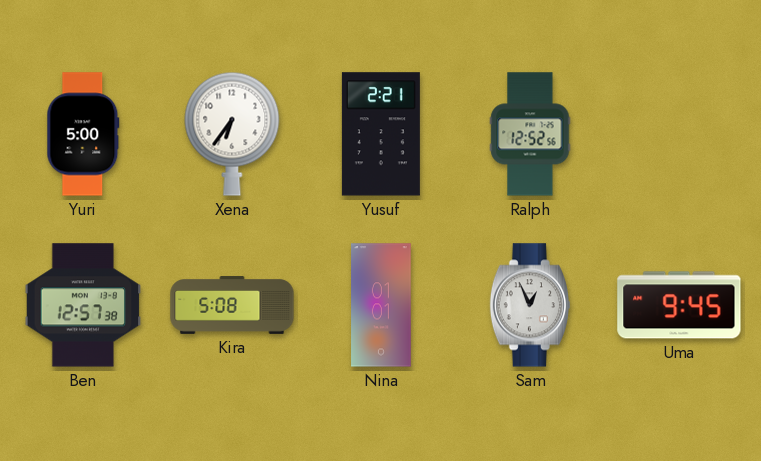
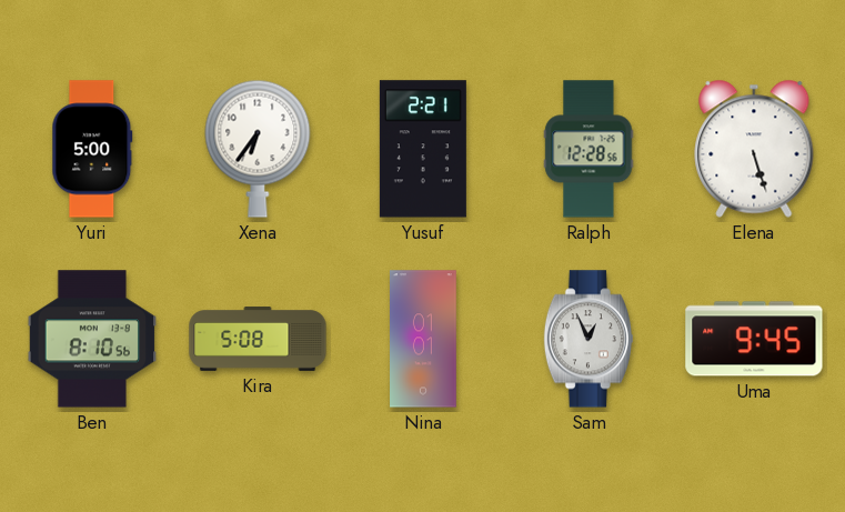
Ralph: 12:52 -> 12:28
Elena: none -> 5:27
Ben: 12:57 -> 8:10
